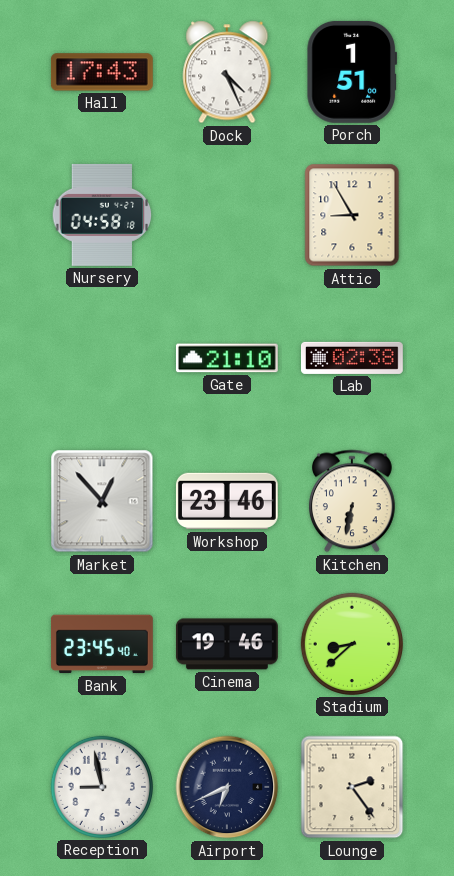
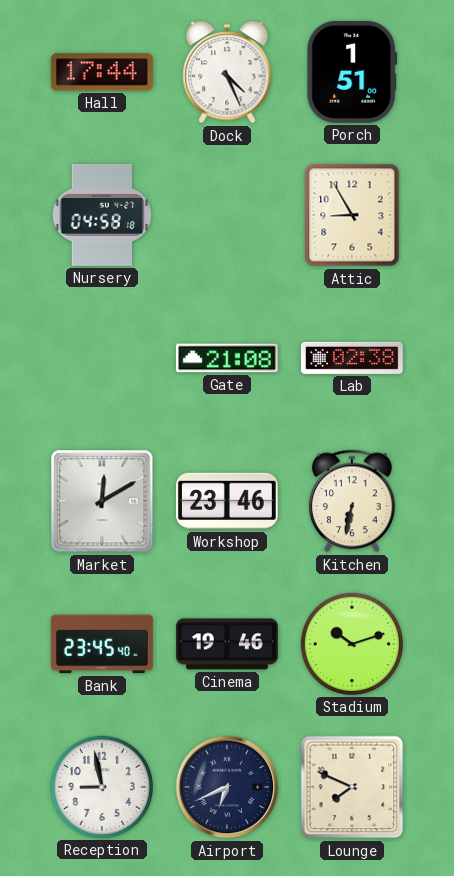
Hall: 17:43 -> 17:44
Gate: 21:10 -> 21:08
Market: 12:53 -> 12:10
Stadium: 8:38 -> 10:12
Lounge: 2:24 -> 7:49
